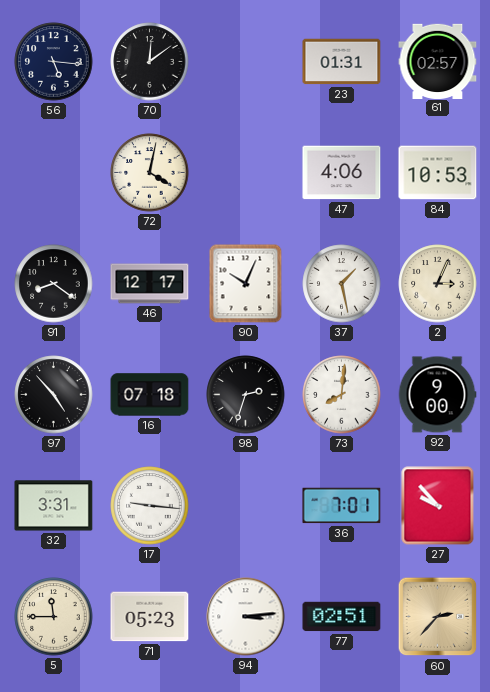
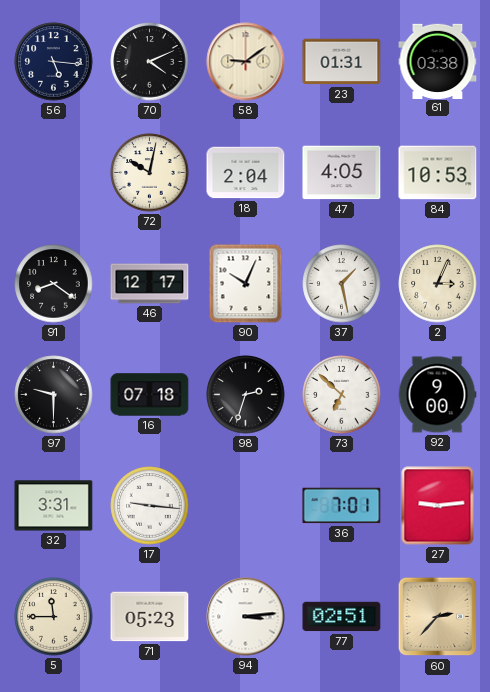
70: 12:09 -> 4:11
58: none -> 9:09
61: 02:57 -> 03:38
72: 4:02 -> 10:02
18: none -> 2:04
47: 4:06 -> 4:05
97: 4:53 -> 9:30
73: 8:01 -> 6:52
27: 9:53 -> 9:14
